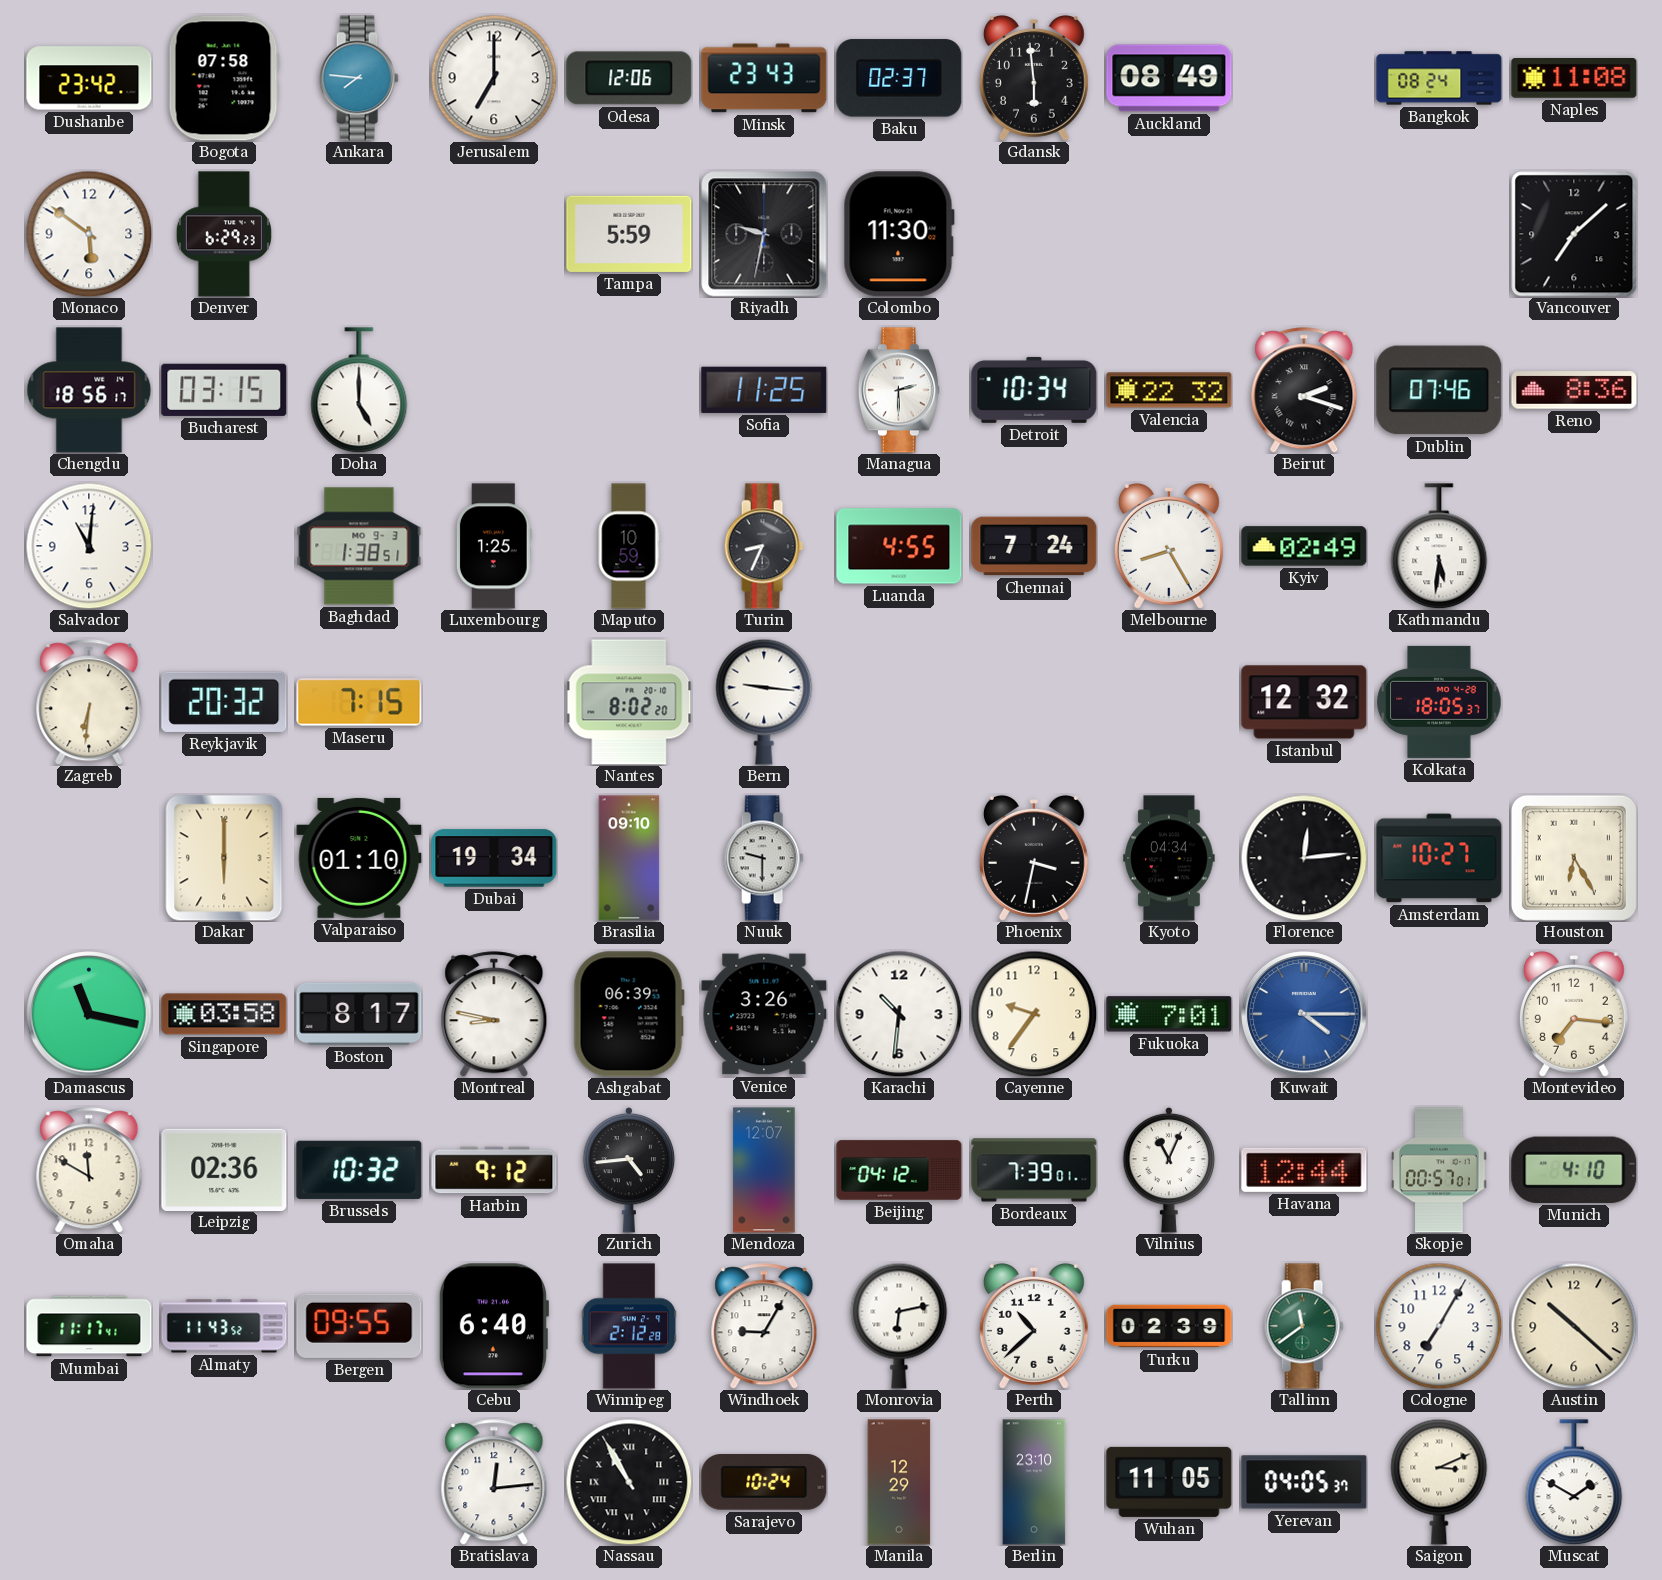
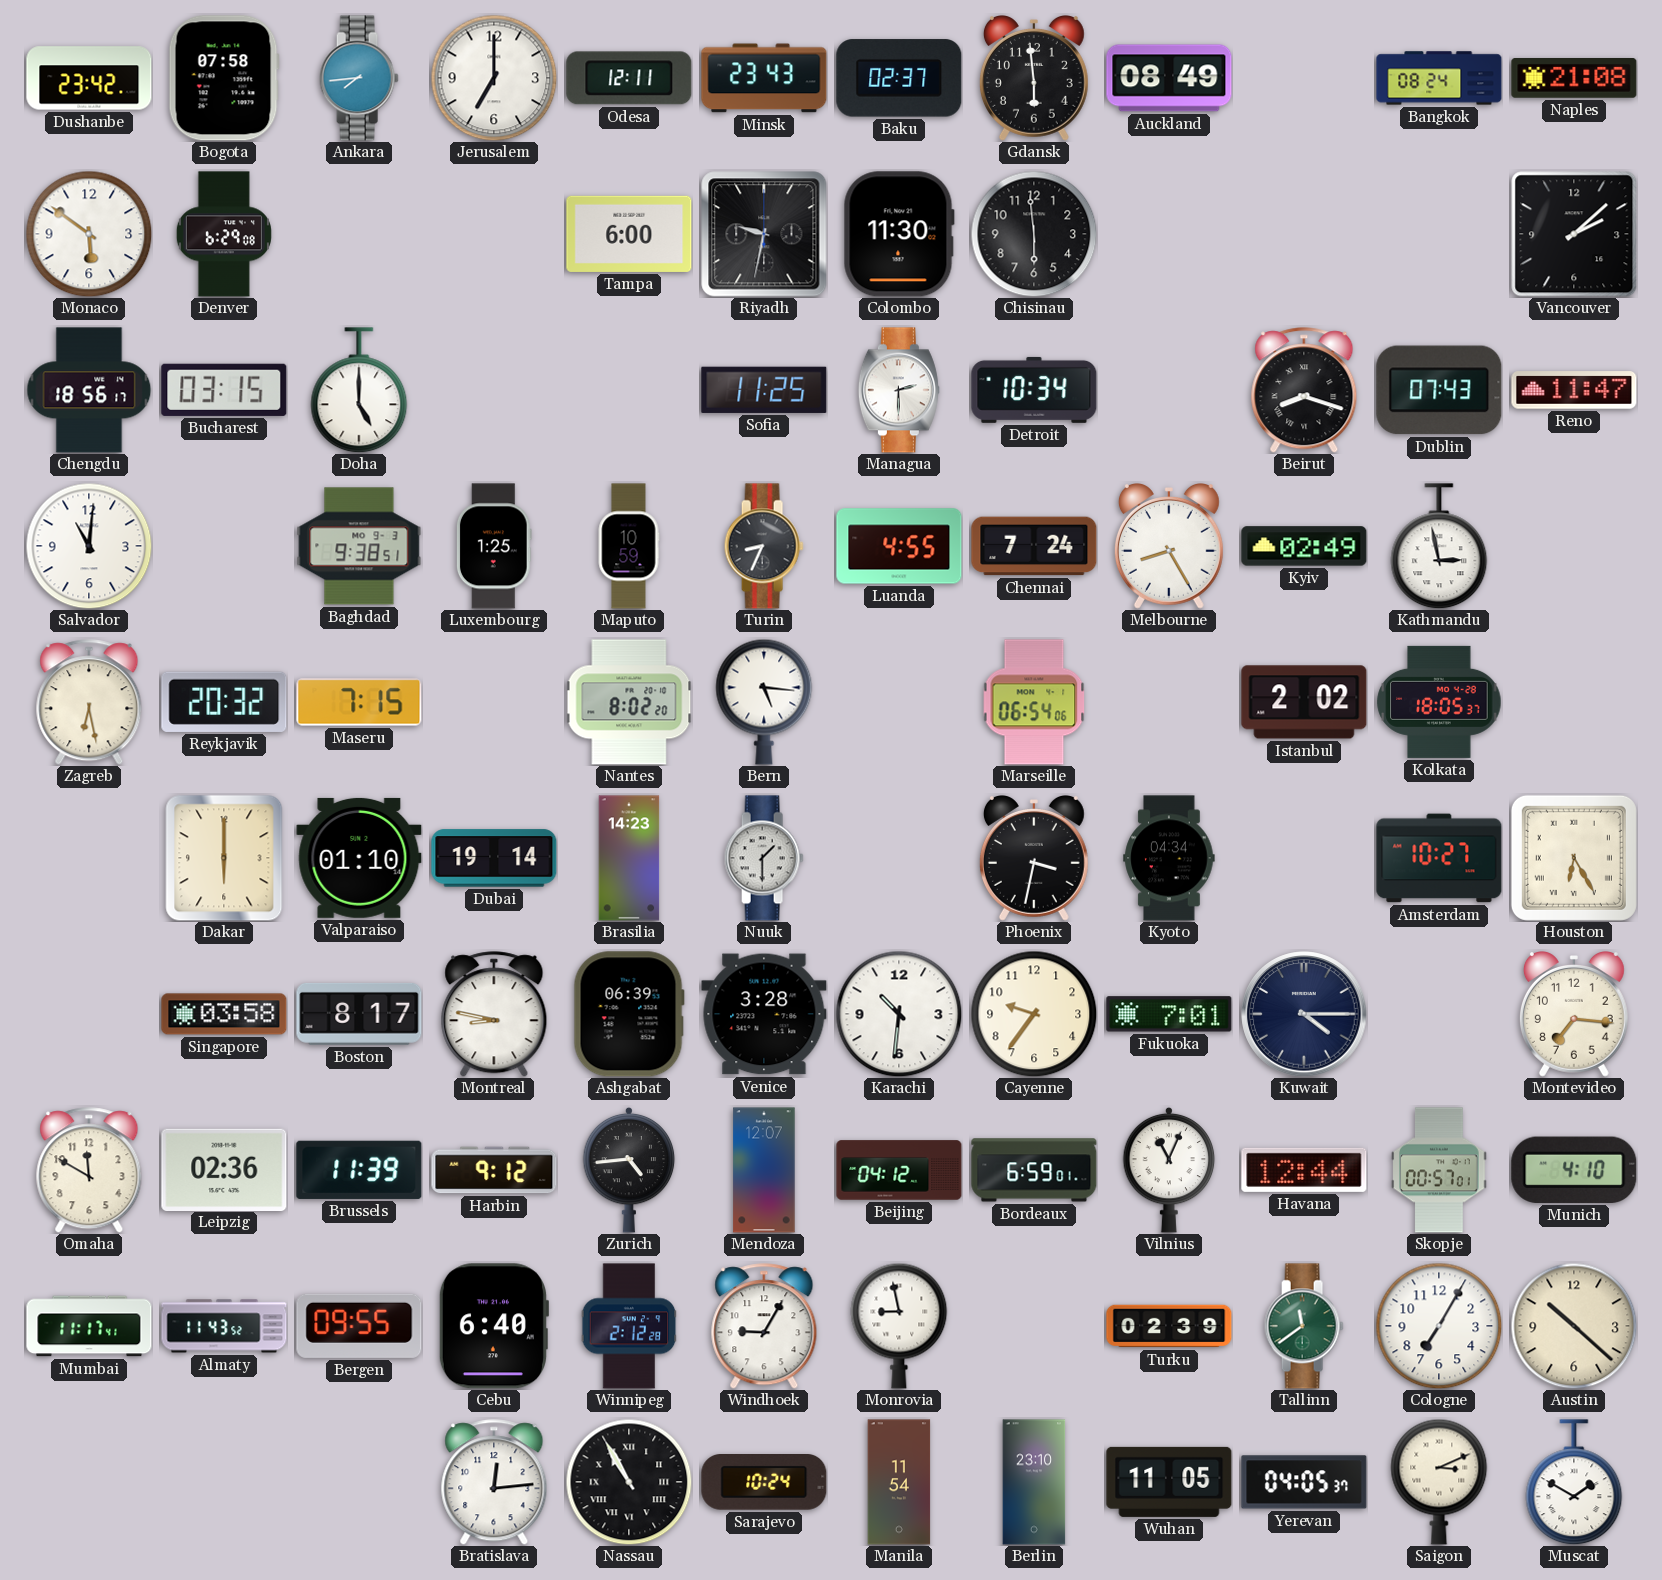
Ankara: 7:46 -> 7:44
Odesa: 12:06 -> 12:11
Naples: 11:08 -> 21:08
Denver: 6:29:23 -> 6:29:08
Tampa: 5:59 -> 6:00
Chisinau: none -> 5:59
Vancouver: 7:08 -> 2:08
Valencia: 22:32 -> none
Beirut: 2:18 -> 8:18
Dublin: 07:46 -> 07:43
Reno: 8:36 -> 11:47
Baghdad: 1:38 -> 9:38
Kathmandu: 5:31 -> 2:58
Zagreb: 6:31 -> 6:28
Bern: 9:16 -> 5:16
Marseille: none -> 06:54
Istanbul: 12:32 -> 2:02
Dubai: 19:34 -> 19:14
Brasilia: 09:10 -> 14:23
Nuuk: 9:30 -> 1:30
Florence: 12:14 -> none
Damascus: 11:17 -> none
Venice: 3:26 -> 3:28
Kuwait dial: blue -> navy
Brussels: 10:32 -> 11:39
Bordeaux: 7:39 -> 6:59
Monrovia: 6:13 -> 8:58
Perth: 10:38 -> none
Manila: 12:29 -> 11:54
